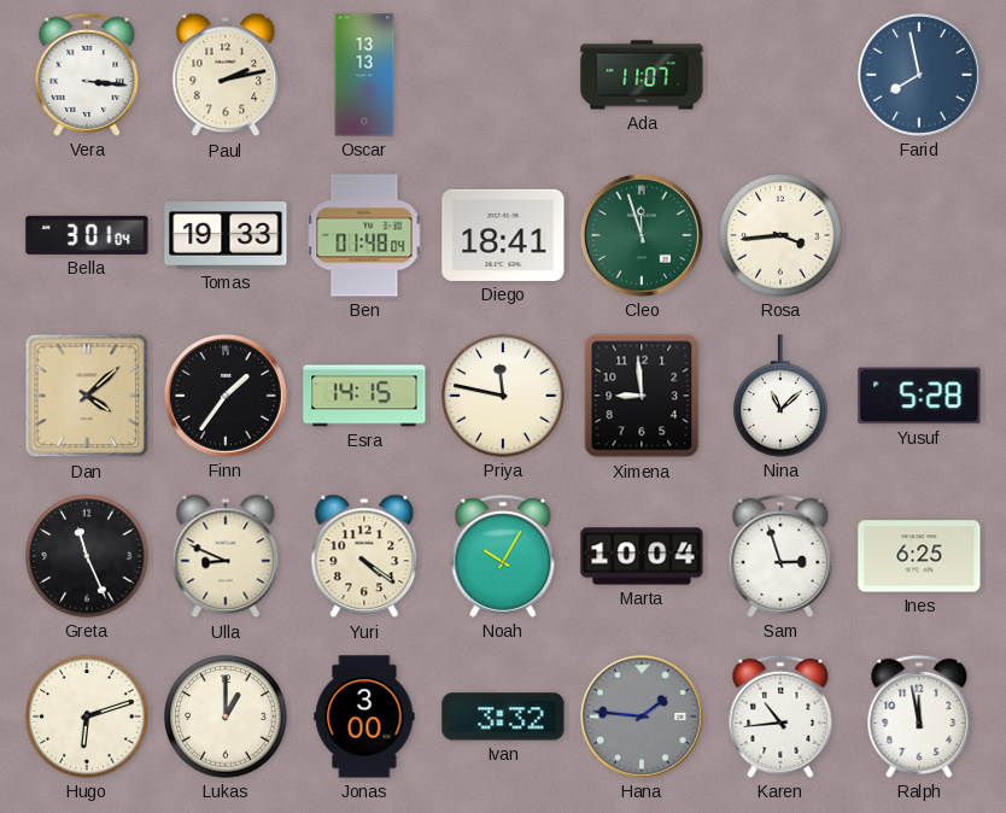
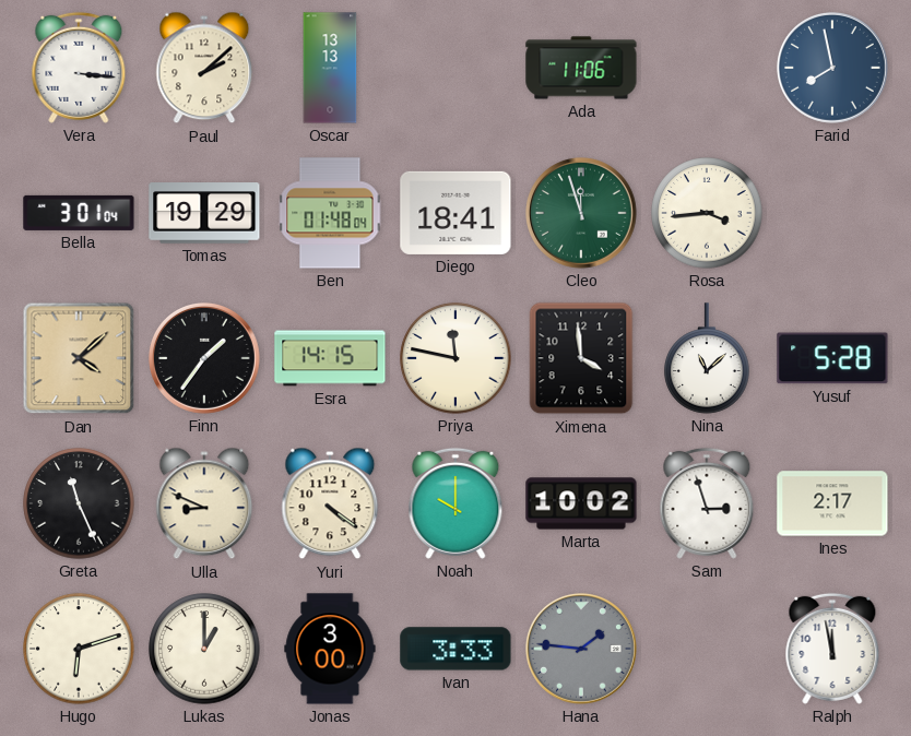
Paul: 2:13 -> 2:08
Ada: 11:07 -> 11:06
Tomas: 19:33 -> 19:29
Ximena: 8:59 -> 3:59
Noah: 10:05 -> 10:00
Marta: 10:04 -> 10:02
Ines: 6:25 -> 2:17
Ivan: 3:32 -> 3:33
Karen: 10:44 -> none
